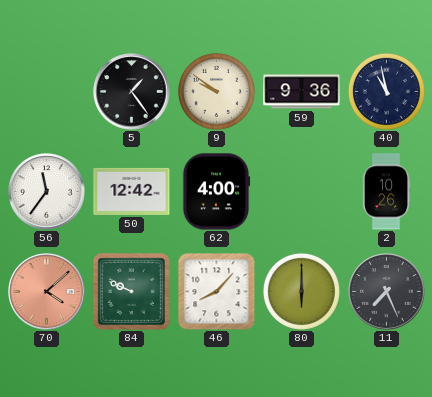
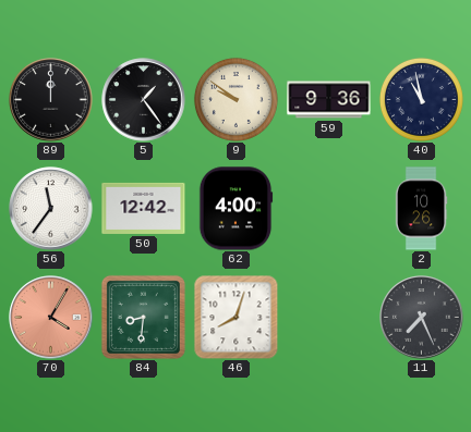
89: none -> 12:00
70: 4:08 -> 4:05
84: 9:49 -> 8:31
46: 8:07 -> 8:03
80: 6:00 -> none
